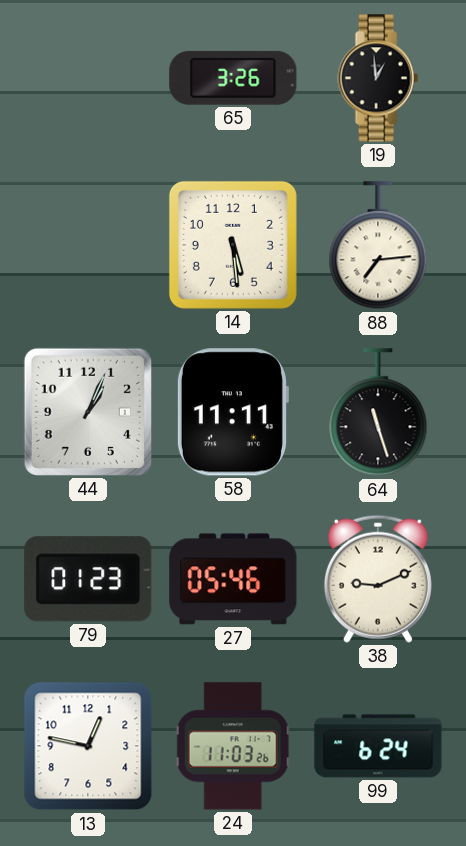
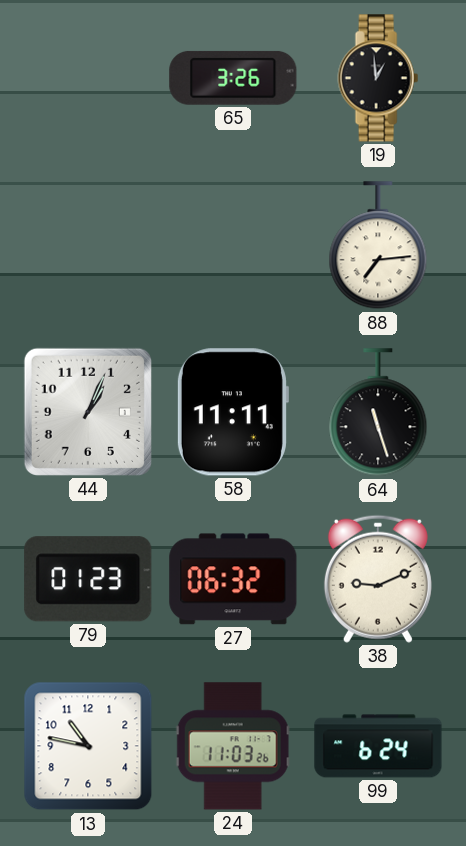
14: 5:29 -> none
27: 05:46 -> 06:32
13: 12:47 -> 10:47
